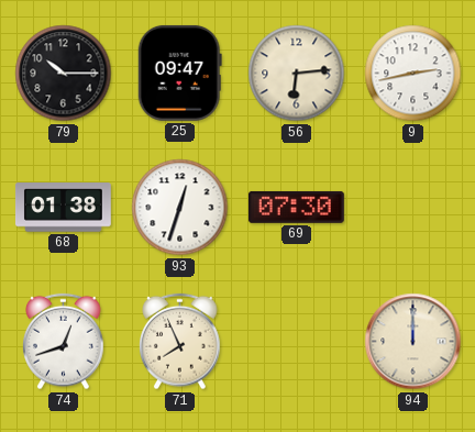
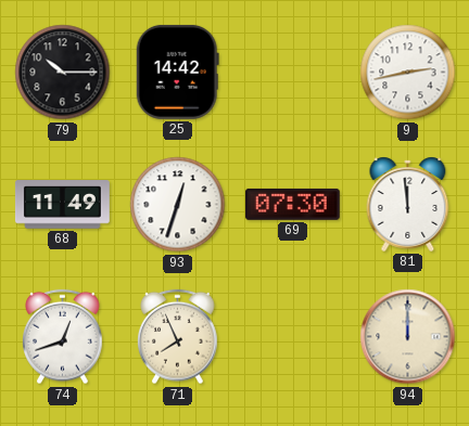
25: 09:47 -> 14:42
56: 6:14 -> none
68: 01:38 -> 11:49
81: none -> 11:59
